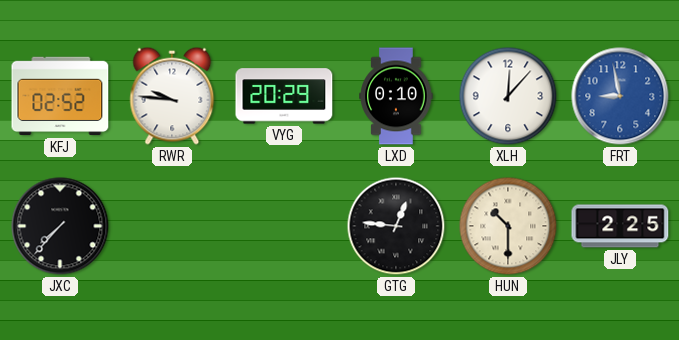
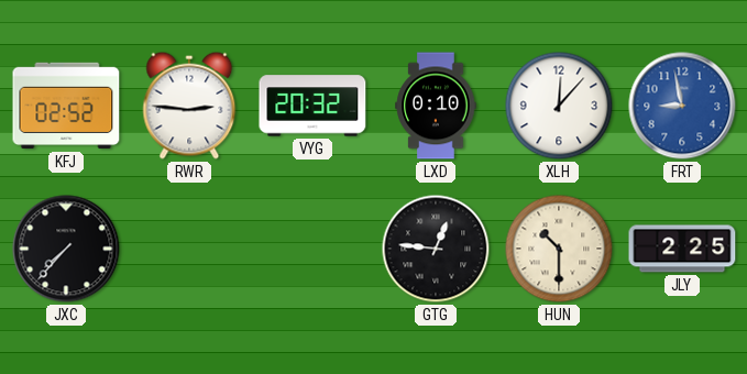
RWR: 9:46 -> 2:46
VYG: 20:29 -> 20:32
